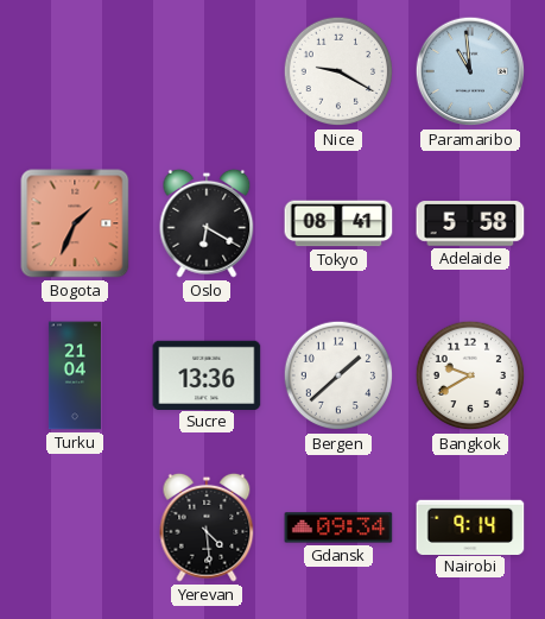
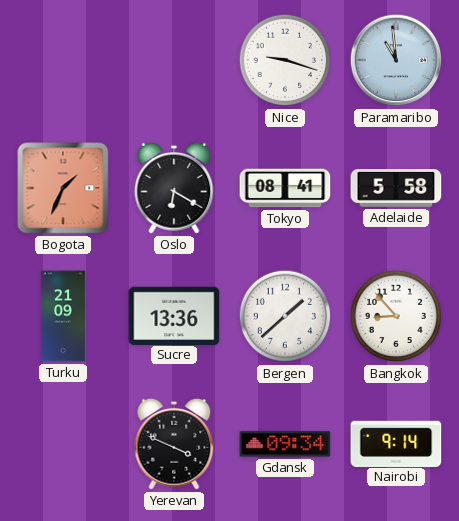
Nice: 9:20 -> 9:18
Turku: 21:04 -> 21:09
Bangkok: 9:40 -> 8:53
Yerevan: 4:29 -> 3:49
